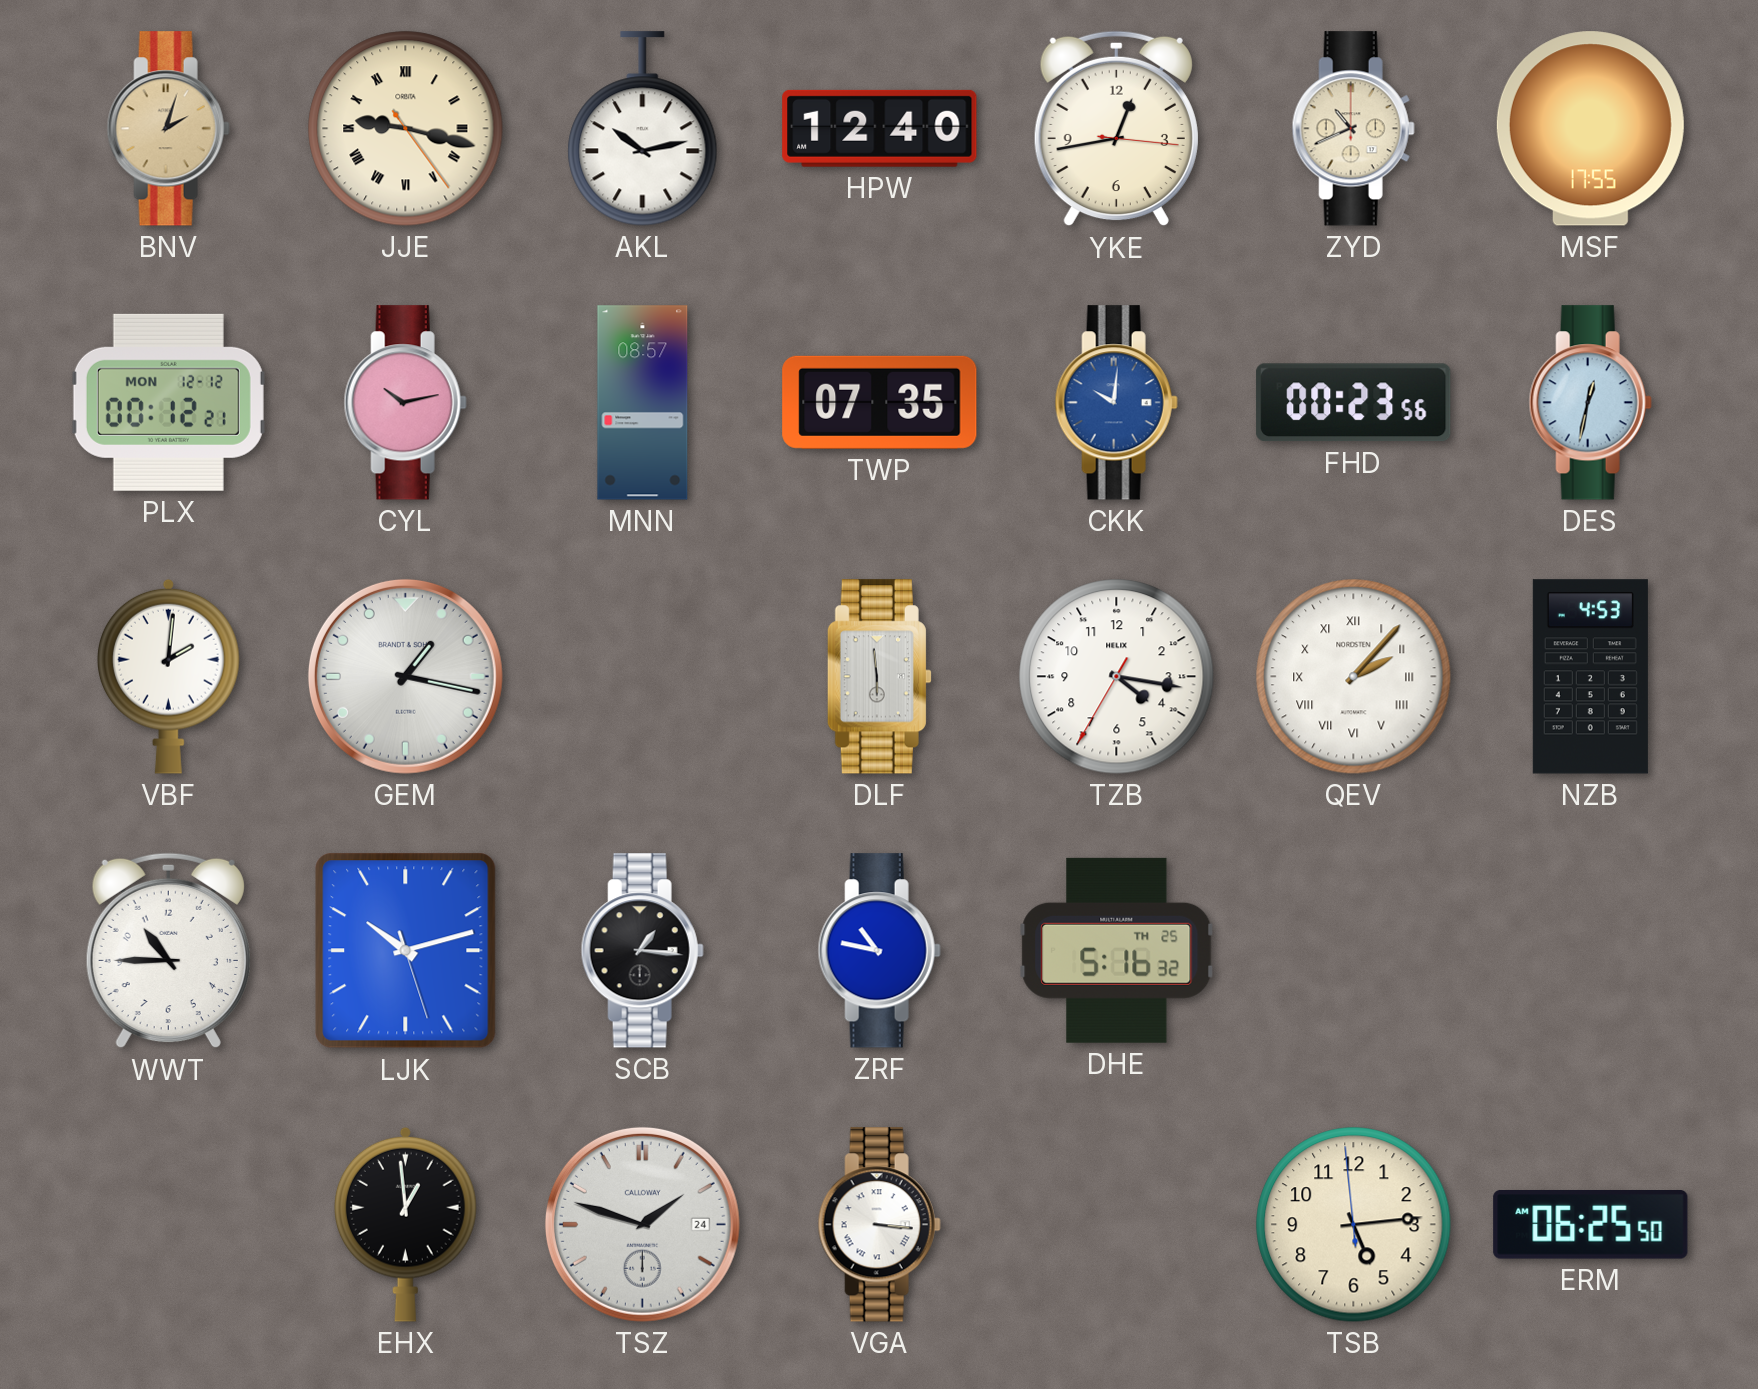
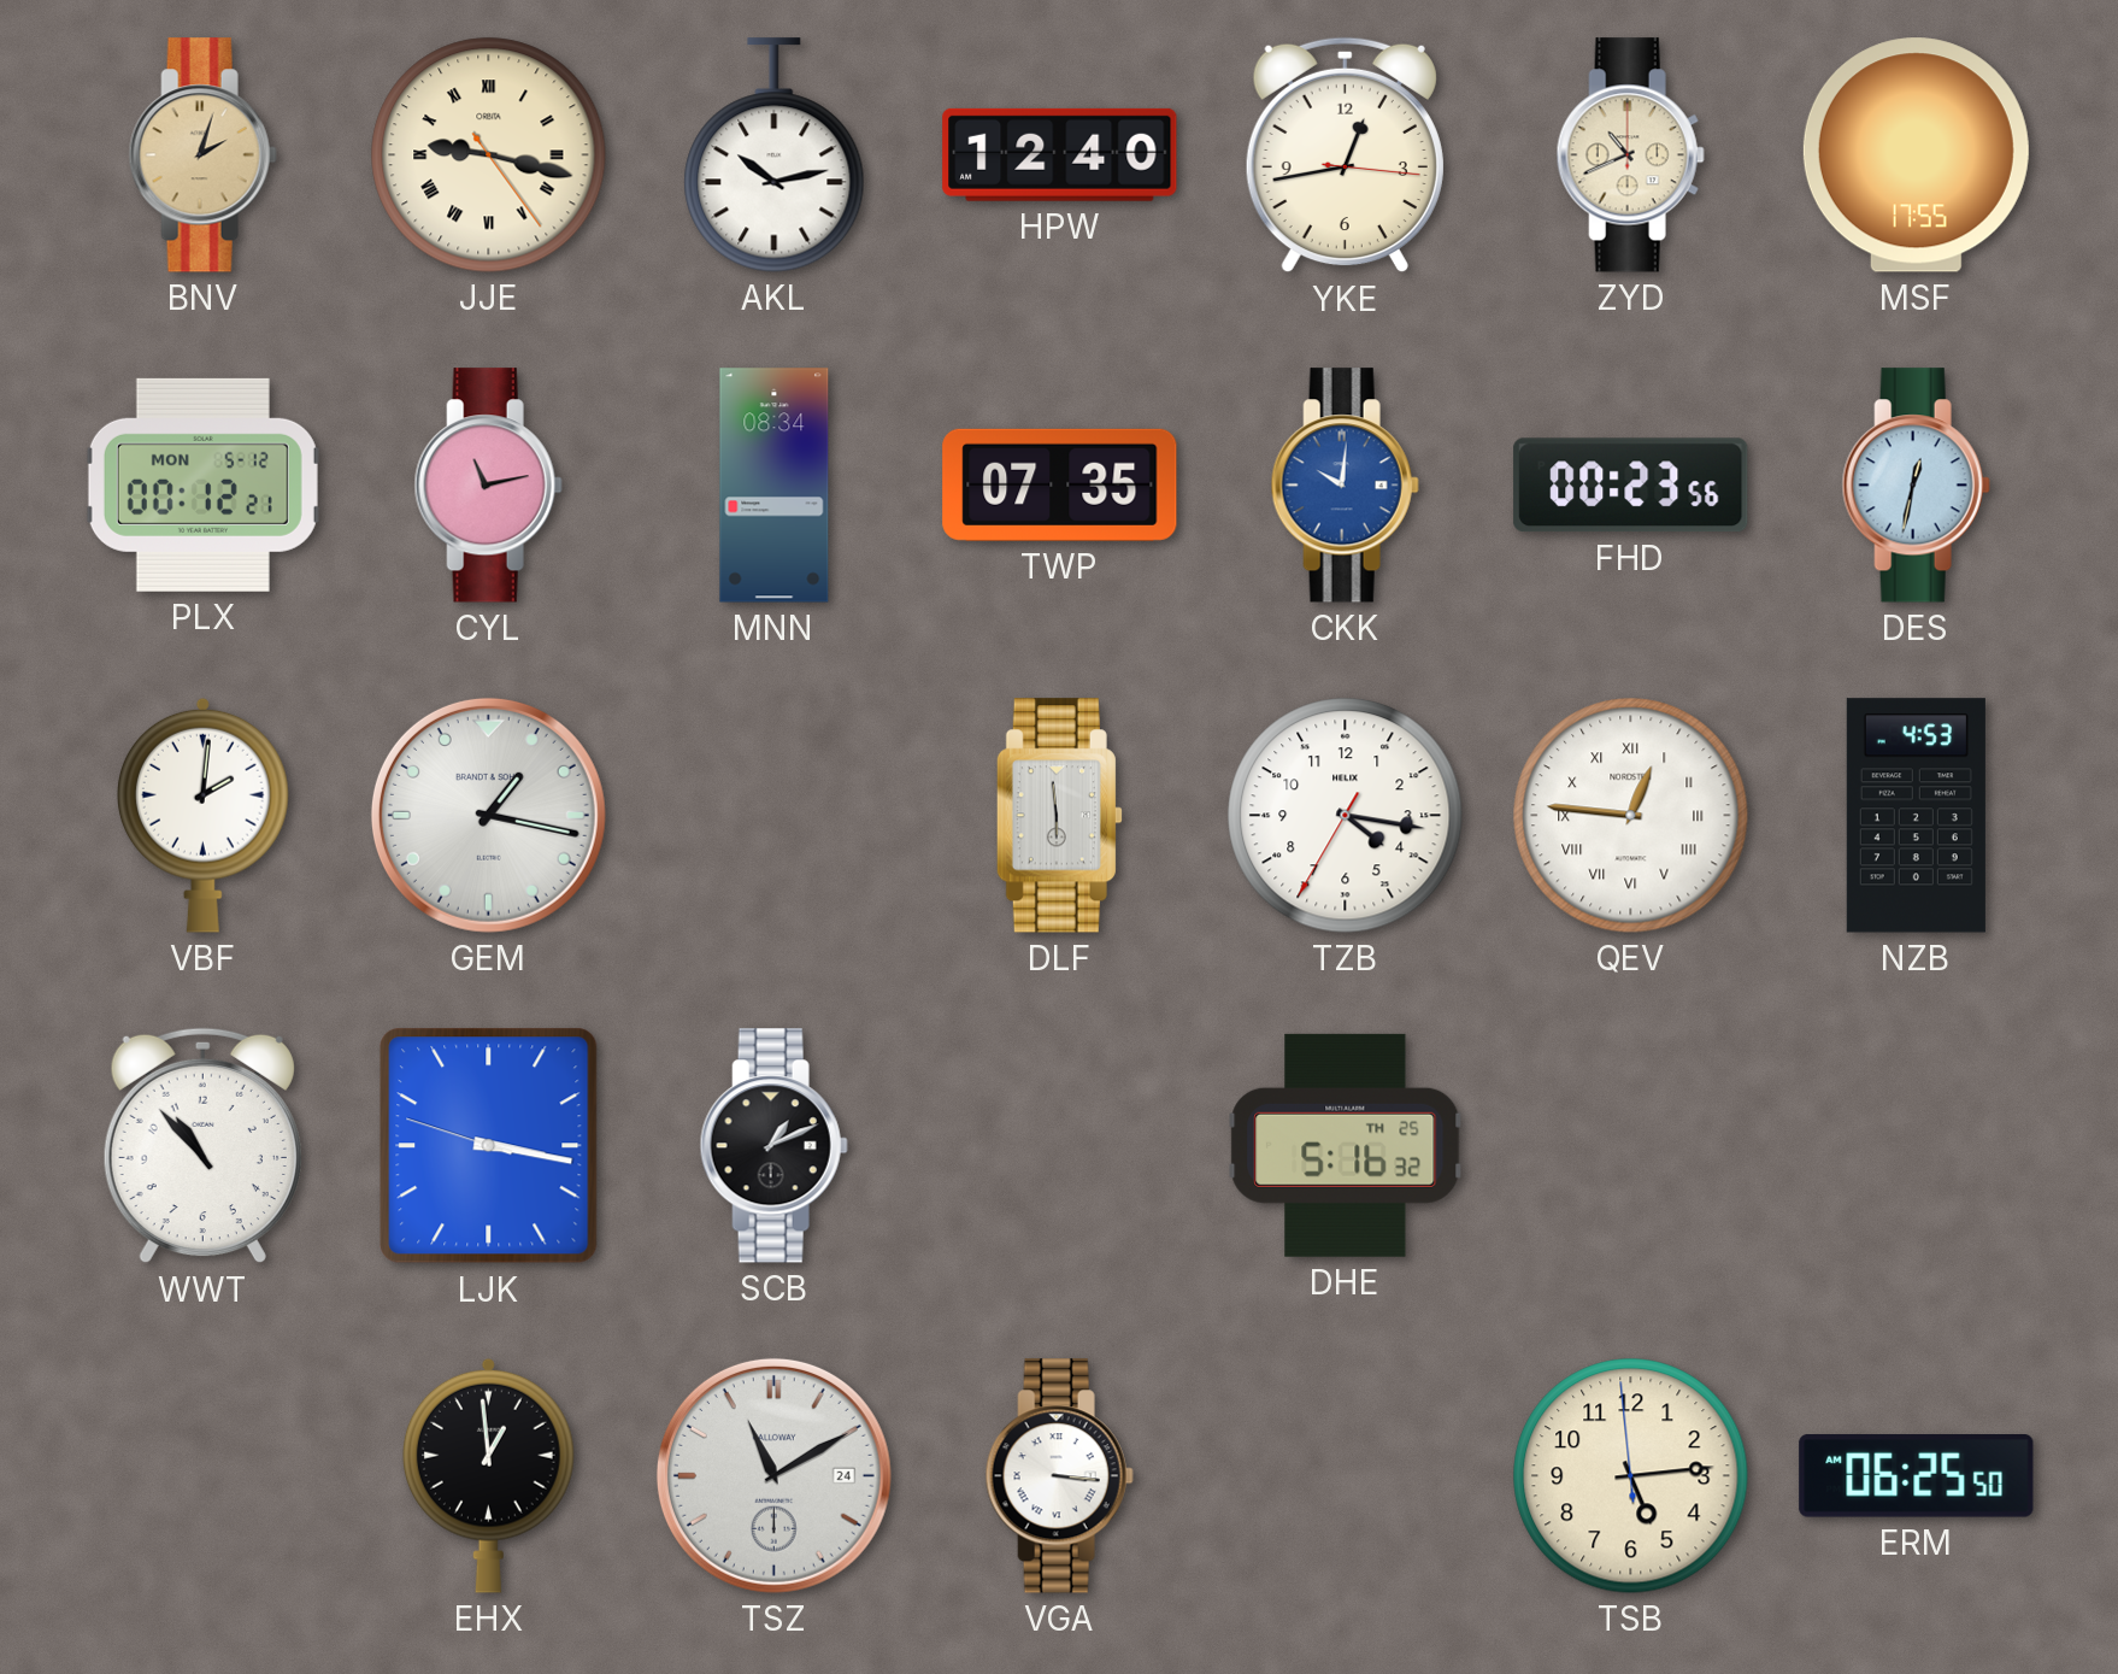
PLX date: MON 12-12 -> MON 5-12
CYL: 10:13 -> 11:13
MNN: 08:57 -> 08:34
QEV: 2:07 -> 12:46
WWT: 10:45 -> 10:53
LJK: 10:12 -> 3:16
SCB: 1:16 -> 1:11
ZRF: 10:47 -> none
TSZ: 1:48 -> 11:10
